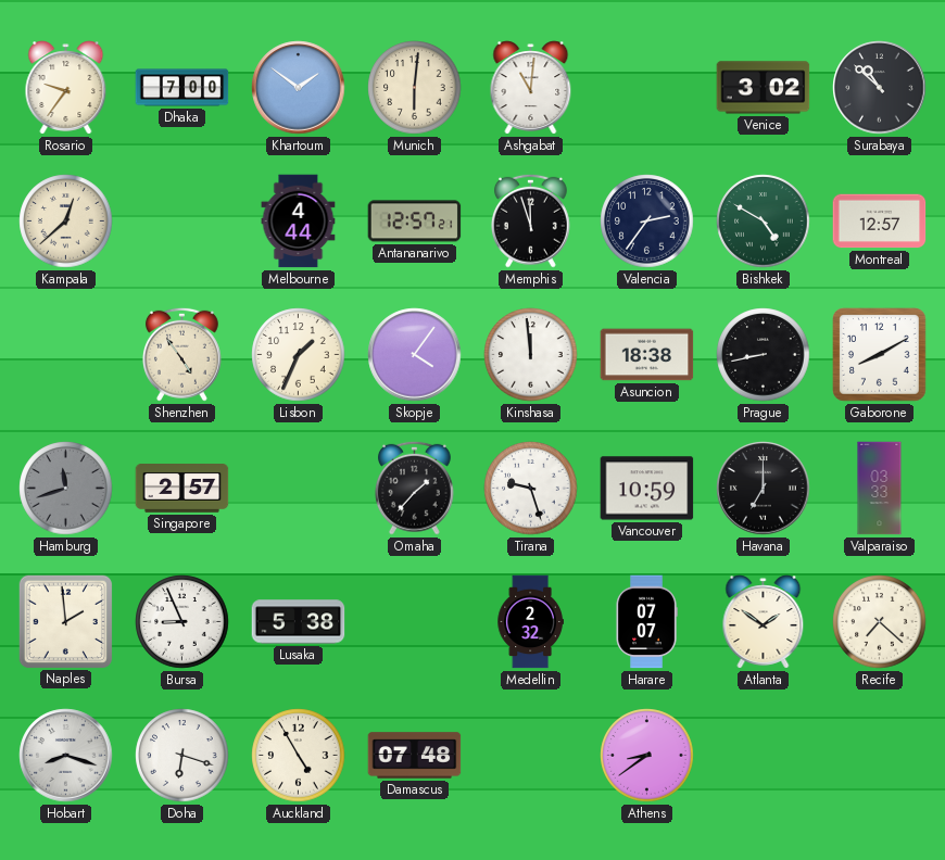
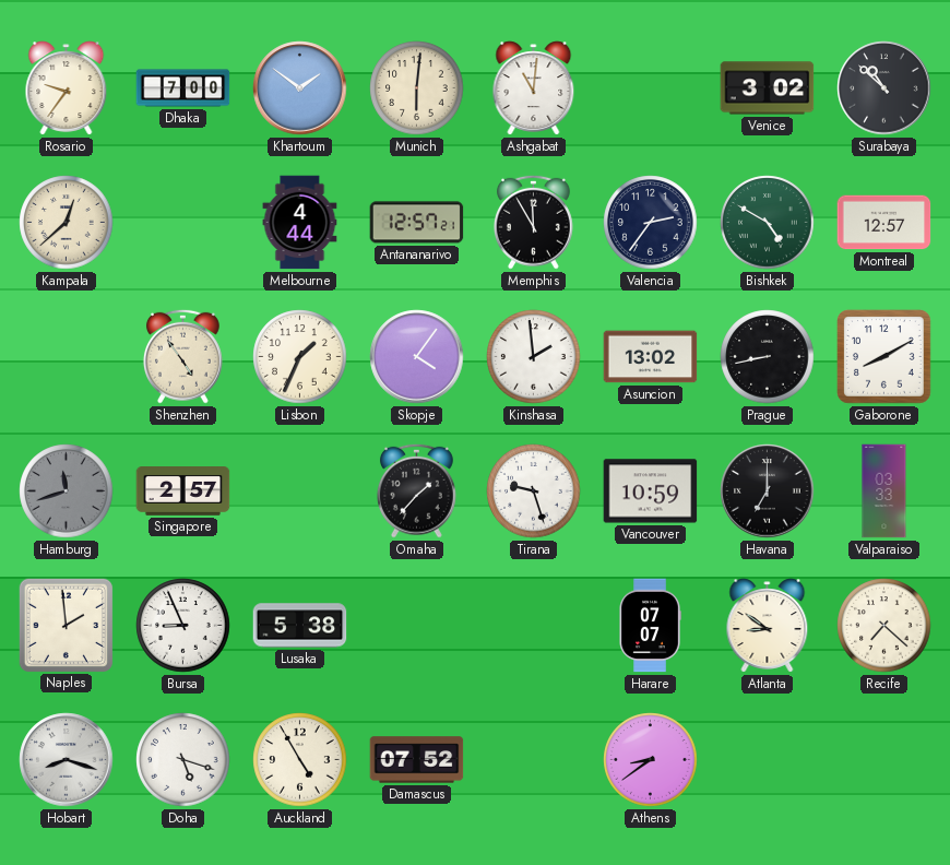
Memphis: 11:57 -> 11:55
Kinshasa: 11:59 -> 1:59
Asuncion: 18:38 -> 13:02
Medellin: 2:32 -> none
Atlanta: 1:51 -> 8:51
Doha: 6:18 -> 5:18
Damascus: 07:48 -> 07:52
